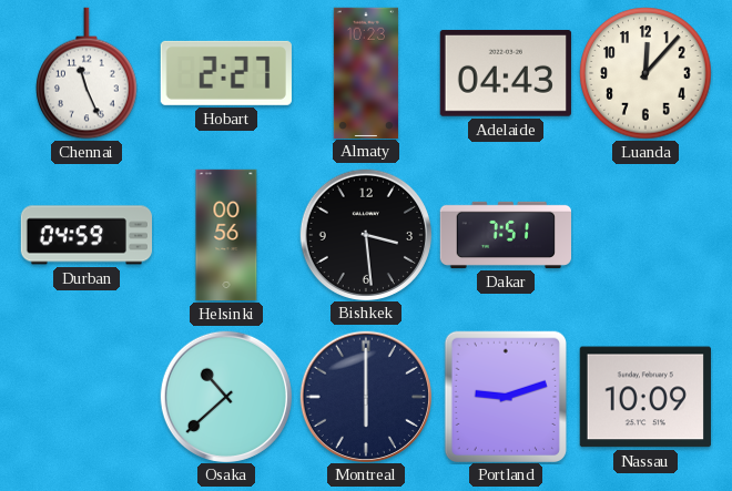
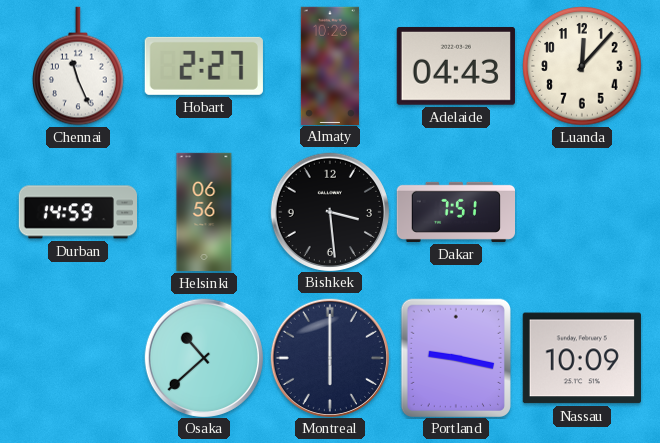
Durban: 04:59 -> 14:59
Helsinki: 00:56 -> 06:56
Portland: 9:12 -> 9:17
